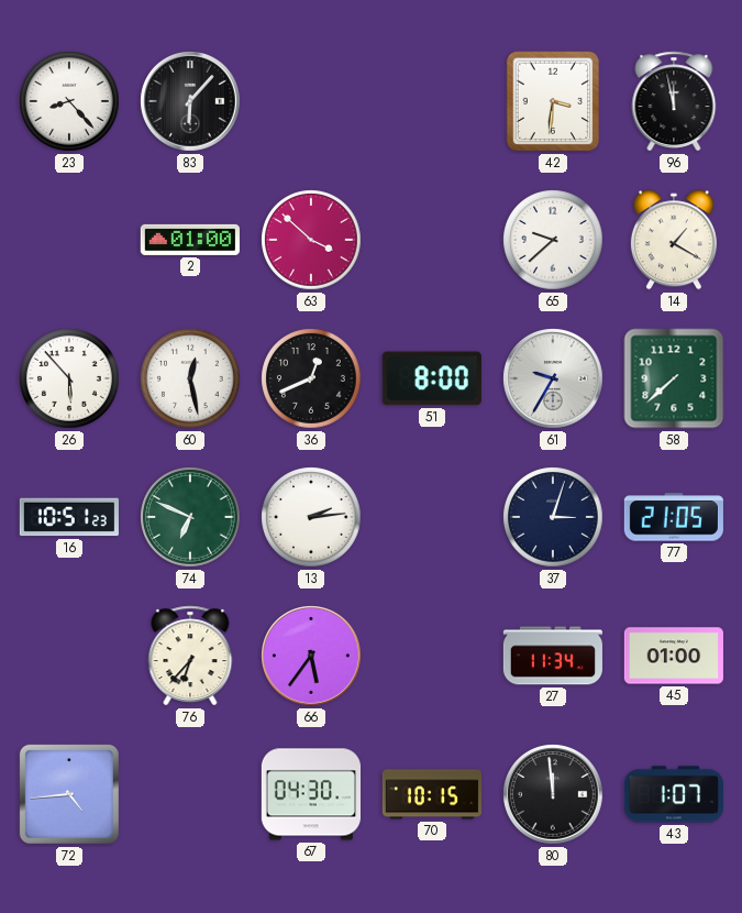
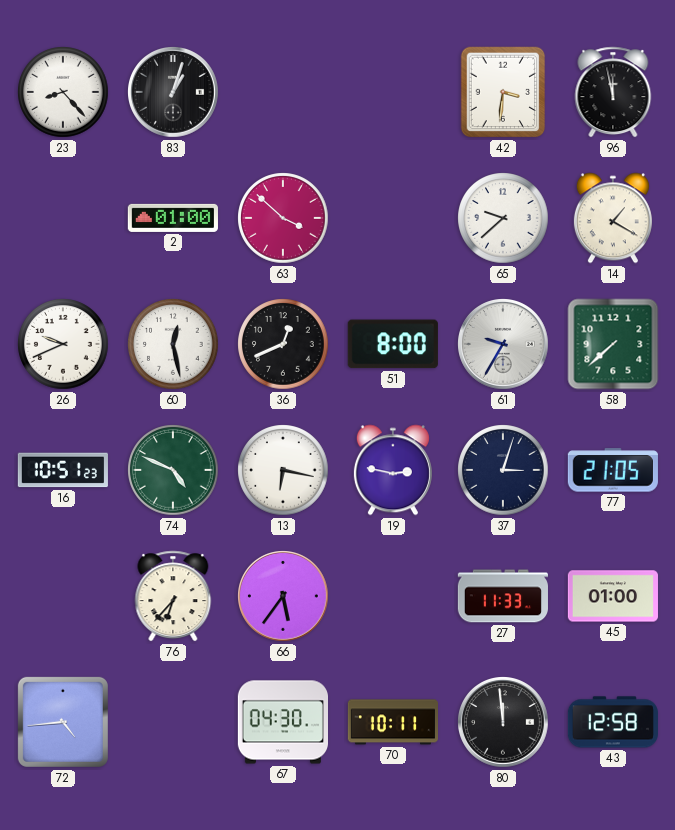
83: 6:07 -> 1:03
26: 5:53 -> 9:41
74: 6:49 -> 4:49
13: 2:14 -> 6:17
19: none -> 2:47
27: 11:34 -> 11:33
70: 10:15 -> 10:11
43: 1:07 -> 12:58
